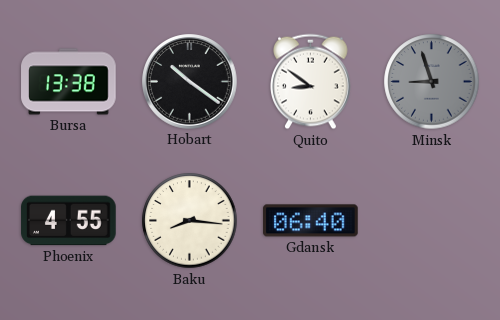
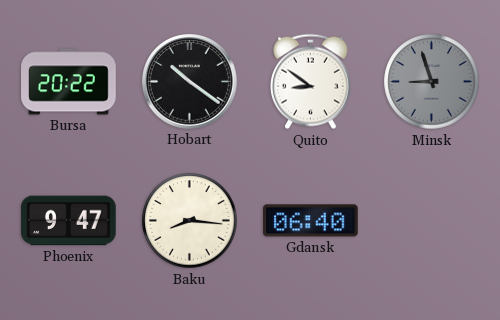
Bursa: 13:38 -> 20:22
Phoenix: 4:55 -> 9:47
